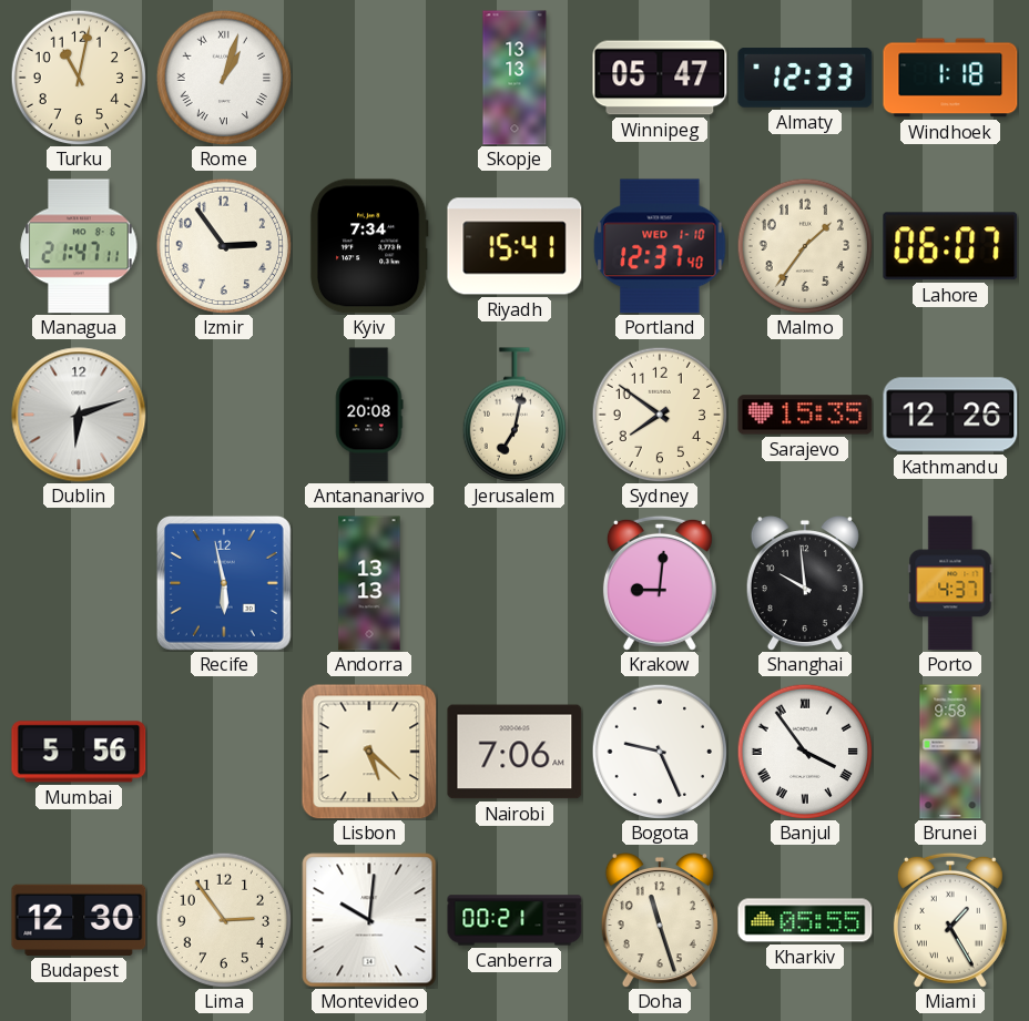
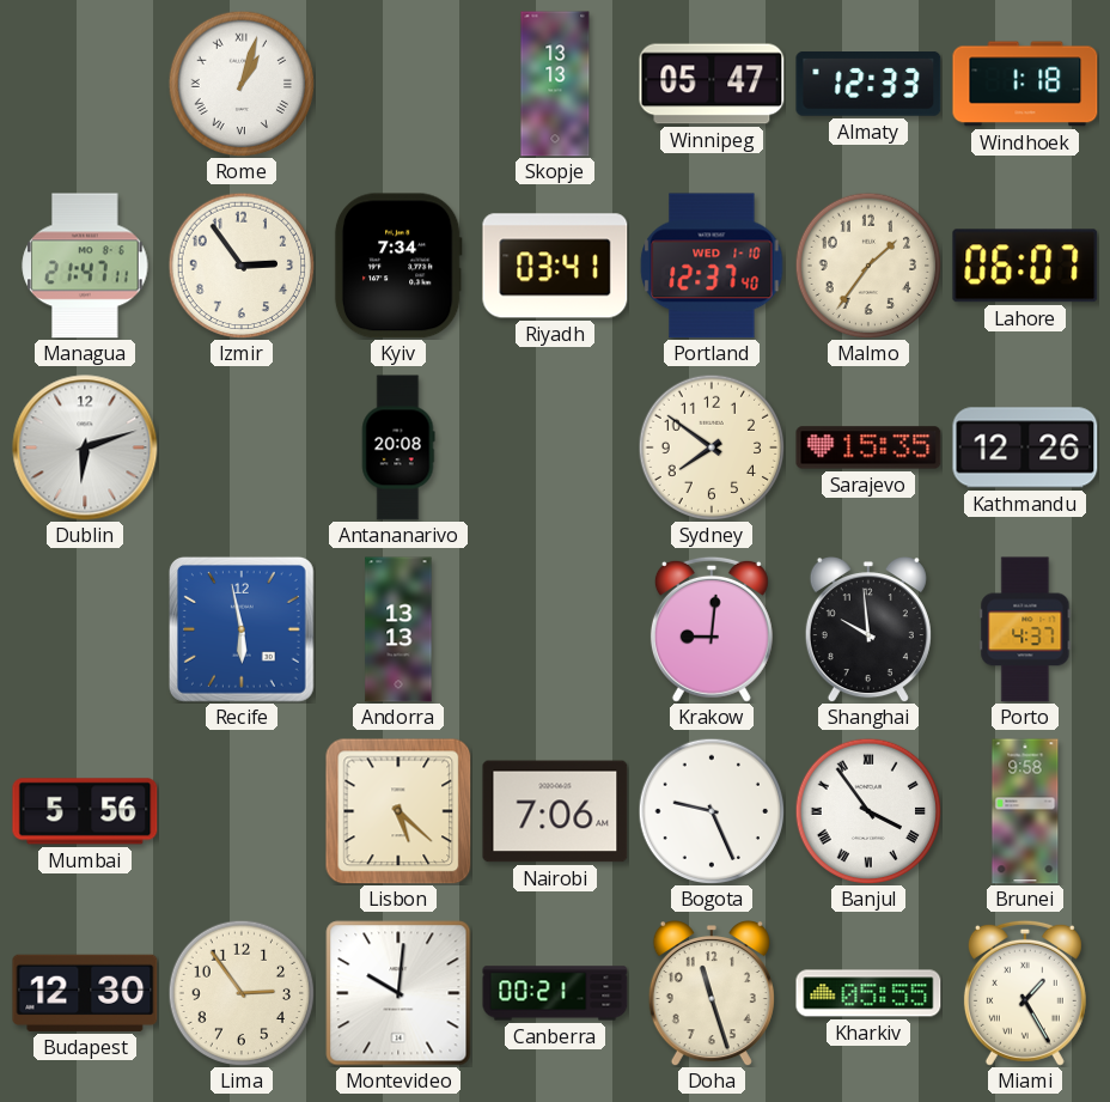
Turku: 11:02 -> none
Riyadh: 15:41 -> 03:41
Jerusalem: 7:02 -> none
